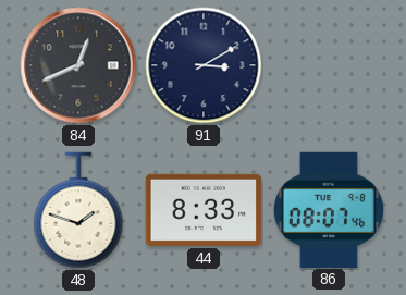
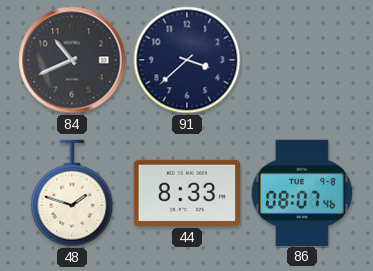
84: 12:41 -> 10:41
91: 3:10 -> 3:38
